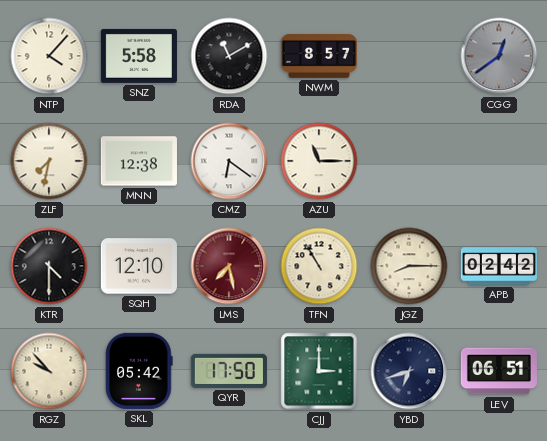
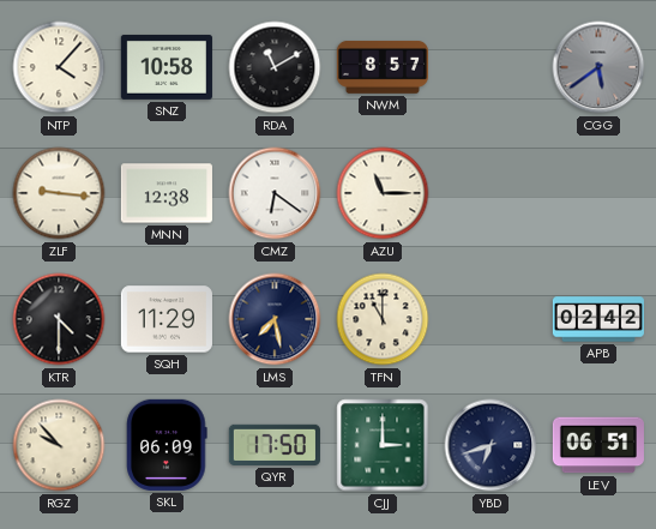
SNZ: 5:58 -> 10:58
CGG: 12:39 -> 5:39
ZLF: 7:32 -> 9:16
SQH: 12:10 -> 11:29
LMS dial: burgundy -> navy
TFN: 10:55 -> 11:00
JGZ: 8:15 -> none
SKL: 05:42 -> 06:09
